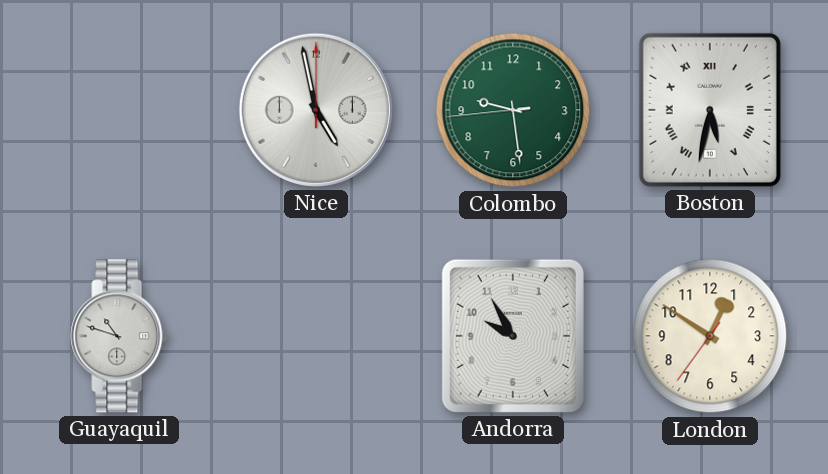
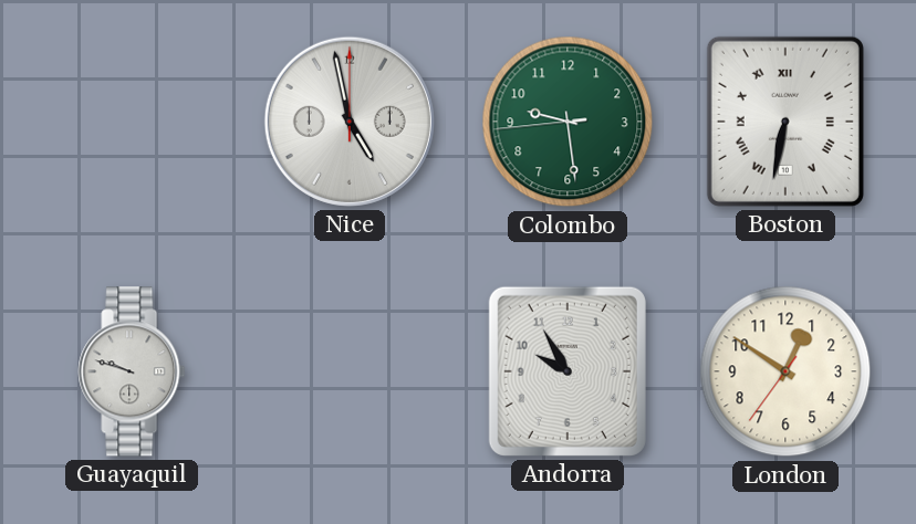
Boston: 5:32 -> 6:32
Guayaquil: 10:48 -> 9:48
